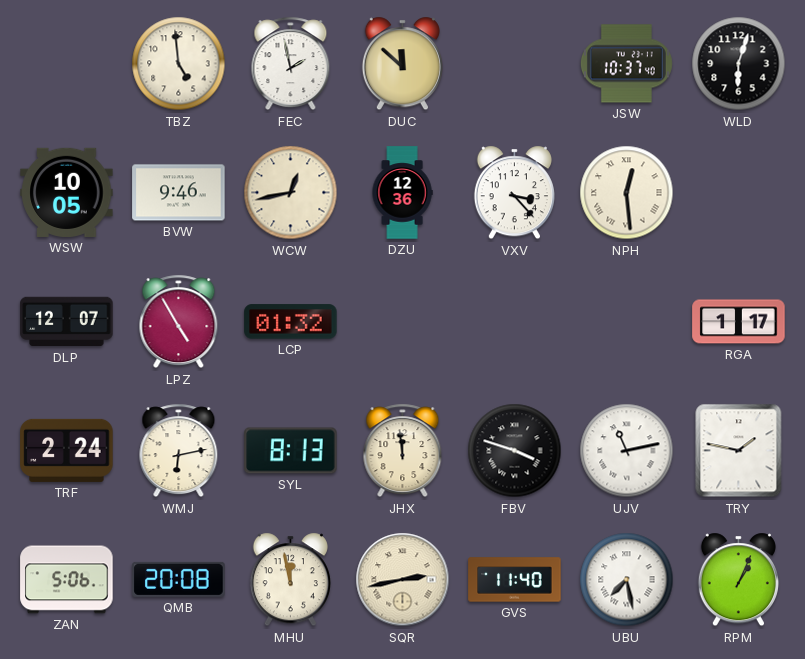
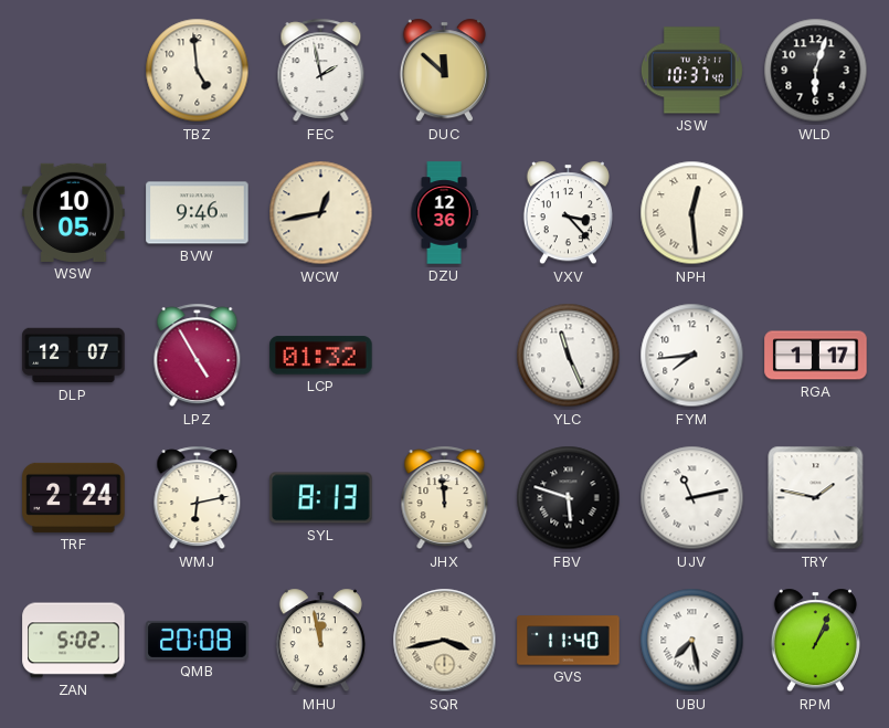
YLC: none -> 11:26
FYM: none -> 7:44
FBV: 3:48 -> 5:48
ZAN: 5:06 -> 5:02
SQR: 2:43 -> 3:43
